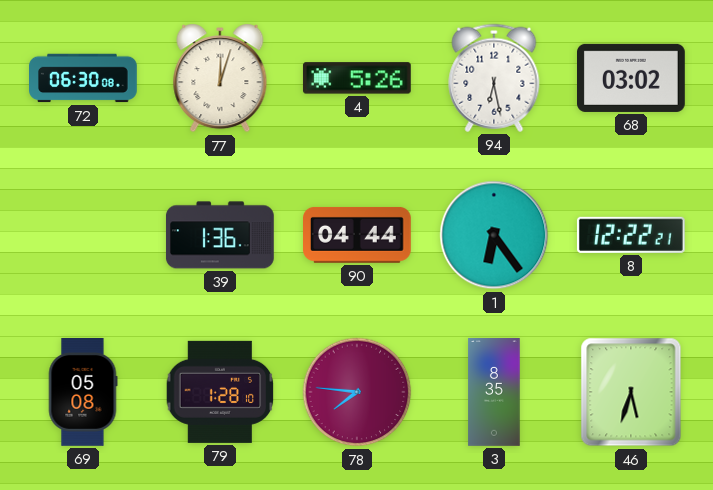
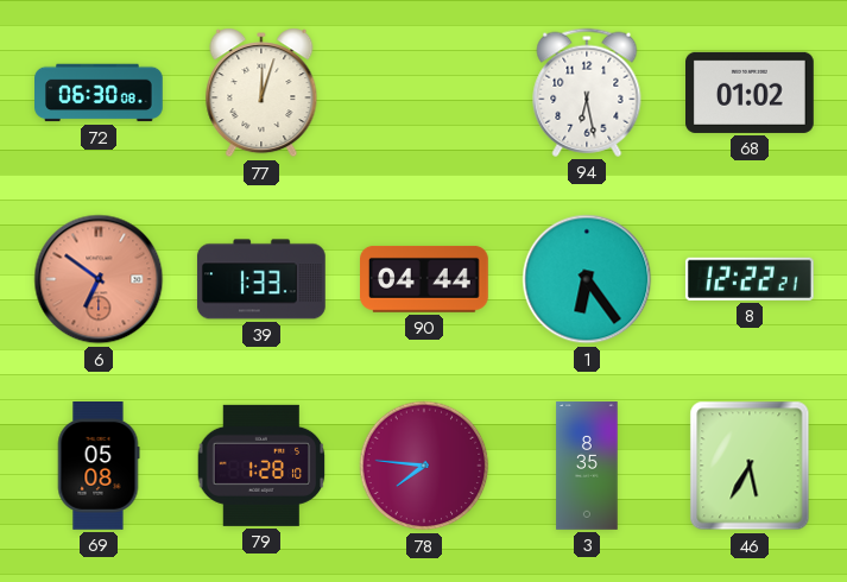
4: 5:26 -> none
68: 03:02 -> 01:02
6: none -> 6:51
39: 1:36 -> 1:33
46: 5:33 -> 5:35
